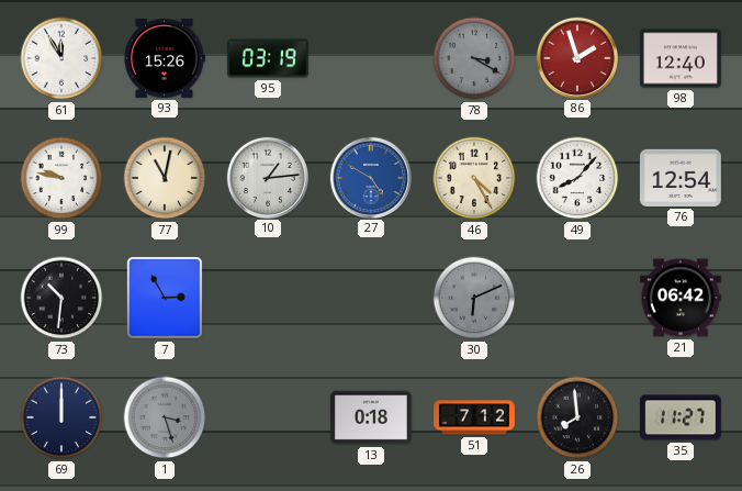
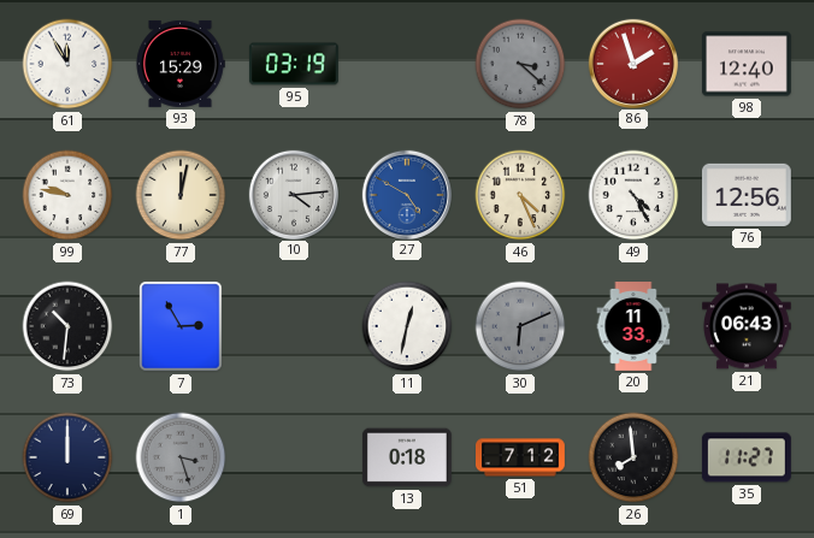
93: 15:26 -> 15:29
78: 3:20 -> 3:22
77: 11:02 -> 12:02
10: 1:14 -> 4:14
46: 4:25 -> 4:26
49: 8:07 -> 4:25
76: 12:54 -> 12:56
11: none -> 12:32
20: none -> 11:33
21: 06:42 -> 06:43
